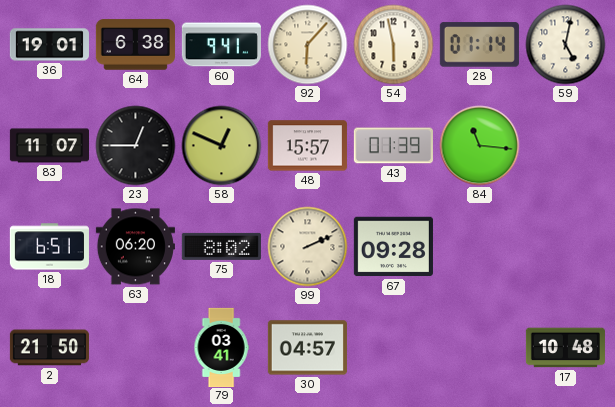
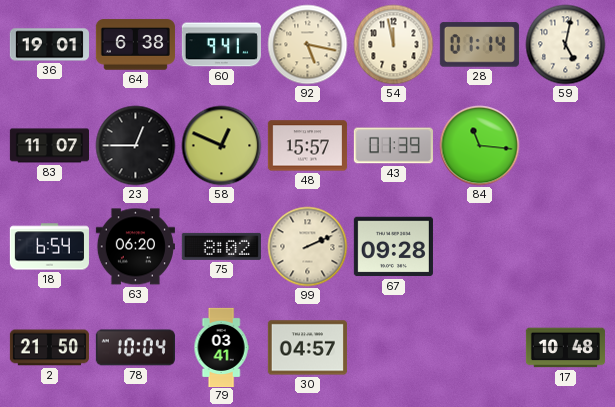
92: 6:07 -> 5:17
54: 5:58 -> 11:58
18: 6:51 -> 6:54
78: none -> 10:04
